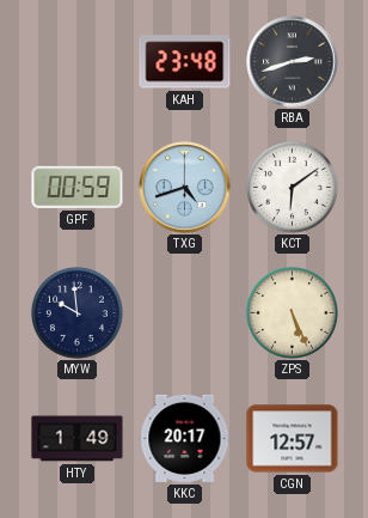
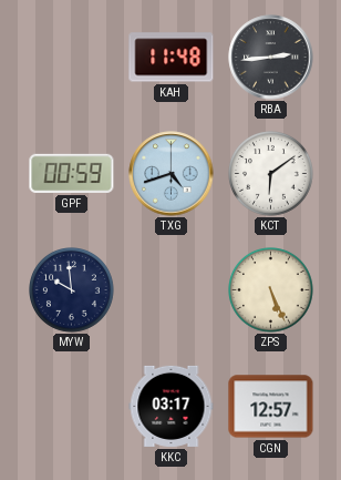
KAH: 23:48 -> 11:48
RBA: 2:42 -> 2:44
HTY: 1:49 -> none
KKC: 20:17 -> 03:17
